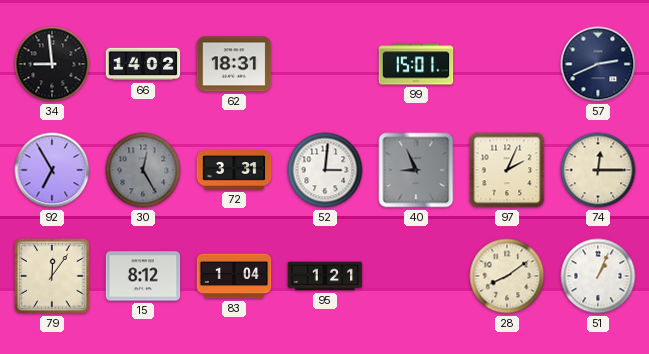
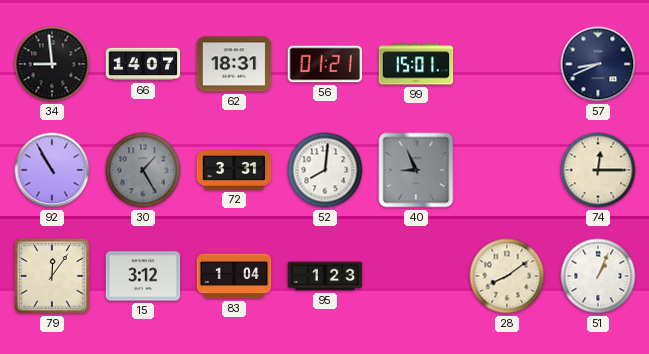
66: 14:02 -> 14:07
56: none -> 01:21
57: 2:41 -> 8:41
92: 6:55 -> 10:55
30: 12:25 -> 1:25
52: 3:01 -> 8:01
97: 2:04 -> none
15: 8:12 -> 3:12
95: 1:21 -> 1:23
